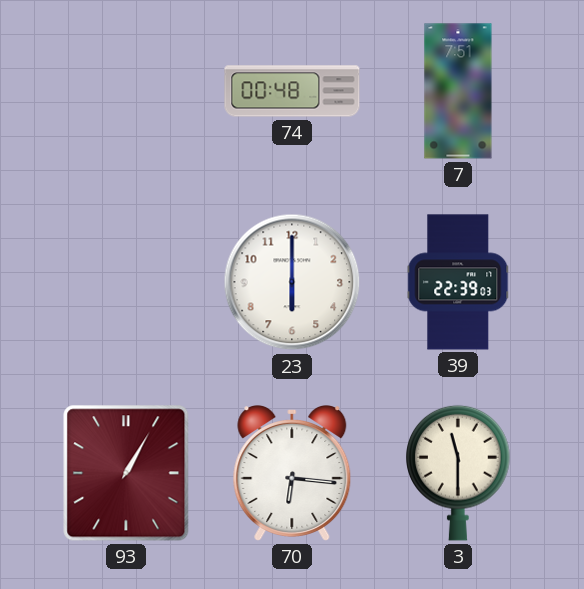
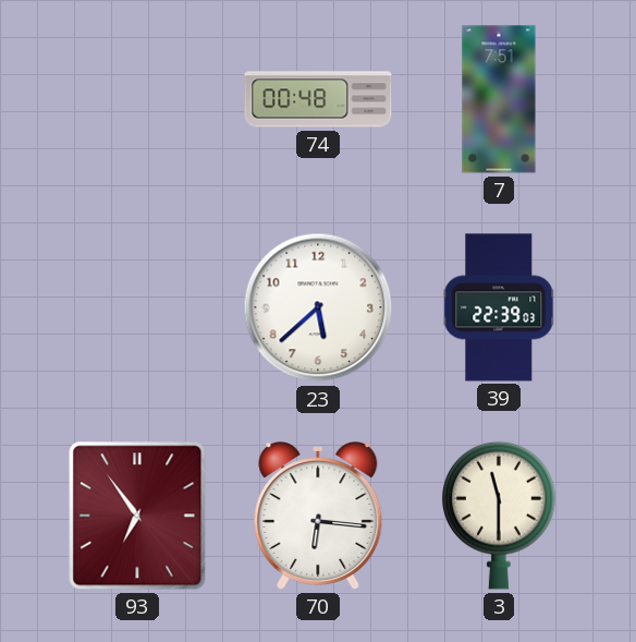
23: 6:00 -> 5:38
93: 1:05 -> 6:54
